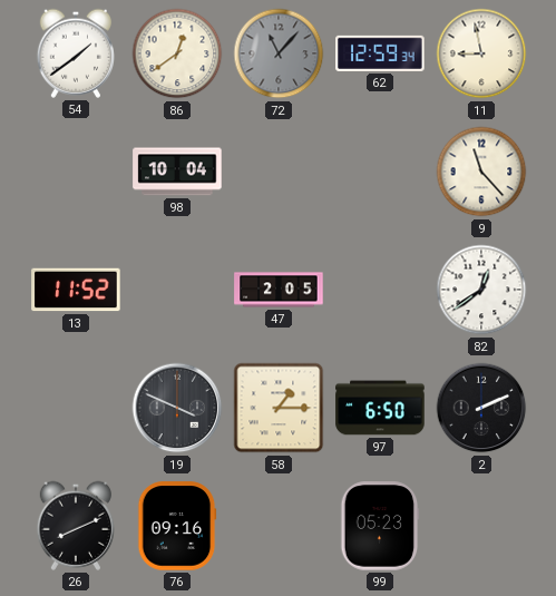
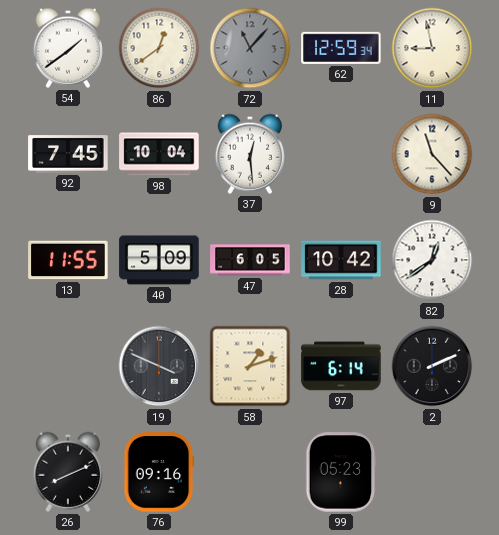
92: none -> 7:45
37: none -> 12:29
13: 11:52 -> 11:55
40: none -> 5:09
47: 2:05 -> 6:05
28: none -> 10:42
58: 1:15 -> 1:12
97: 6:50 -> 6:14
